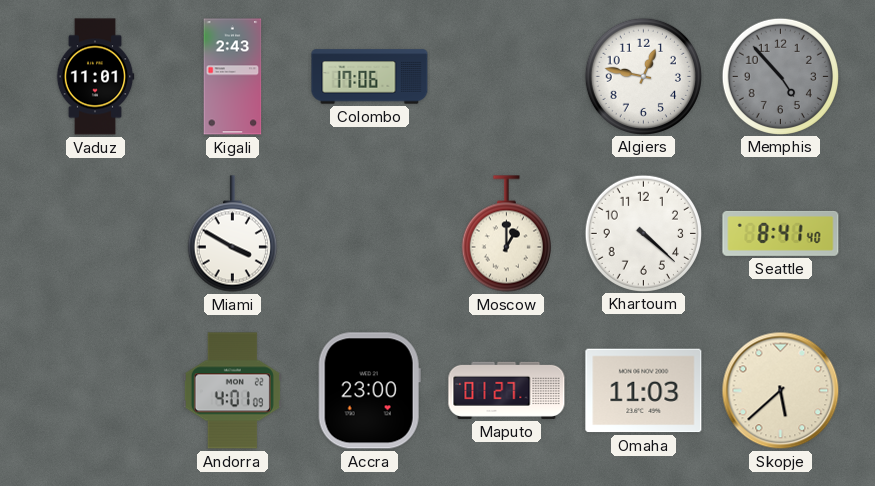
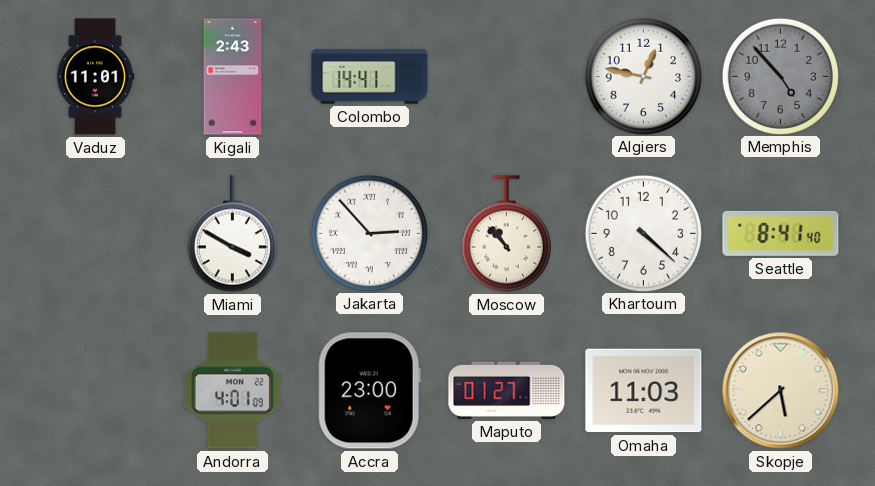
Colombo: 17:06 -> 14:41
Jakarta: none -> 2:53
Moscow: 1:00 -> 10:53
